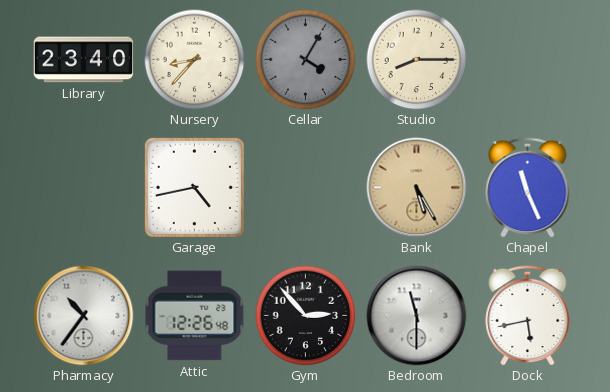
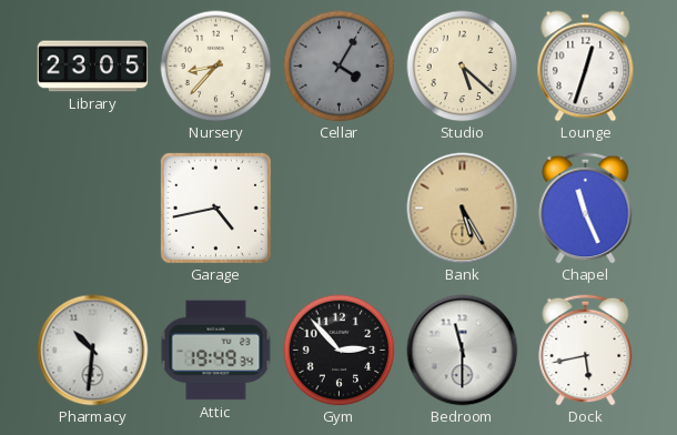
Library: 23:40 -> 23:05
Studio: 8:15 -> 5:22
Lounge: none -> 12:33
Pharmacy: 10:36 -> 10:31
Attic: 12:26 -> 19:49
